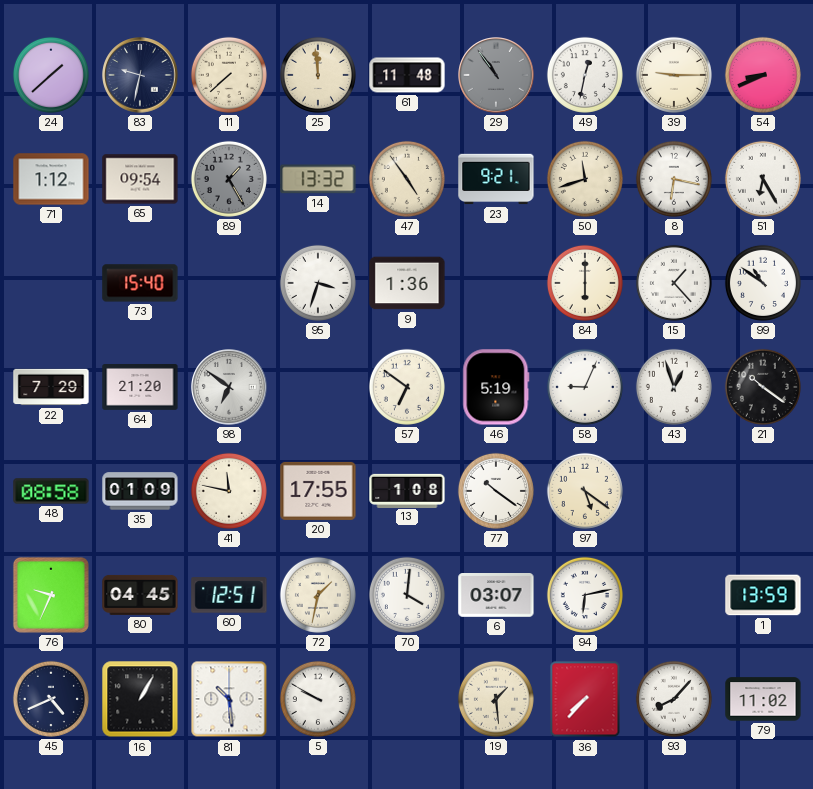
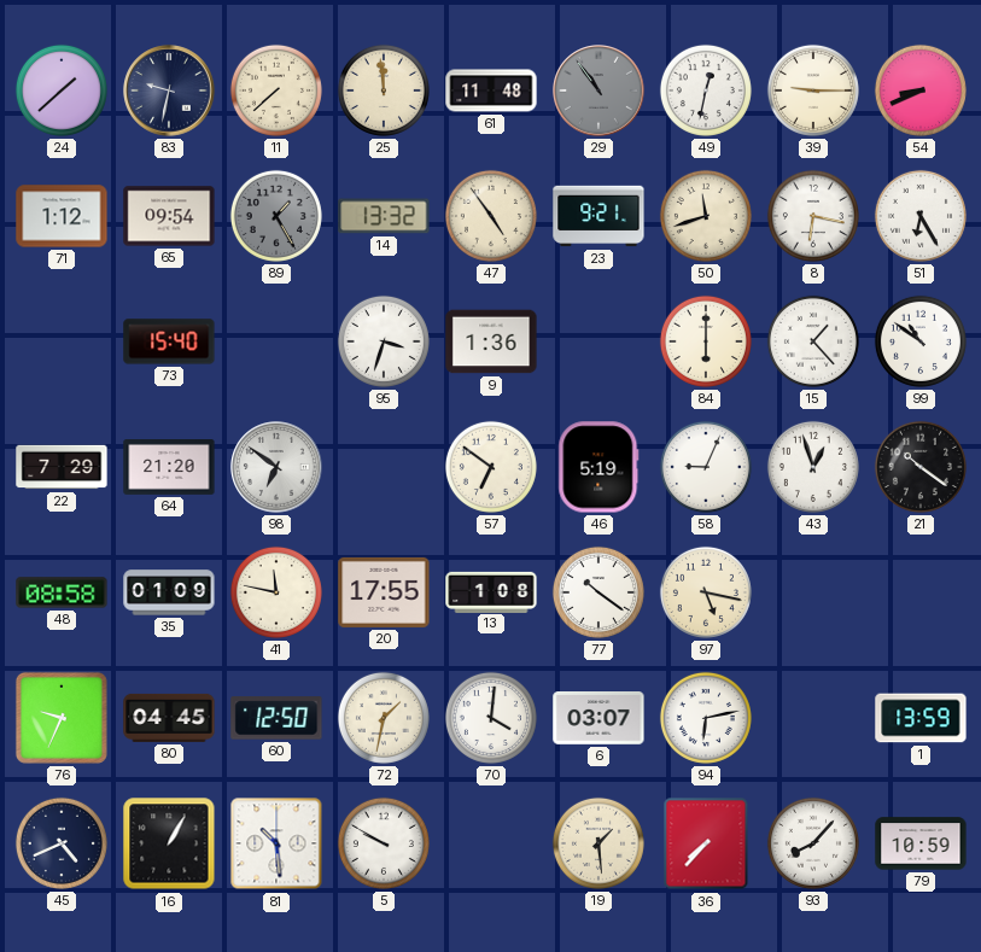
97: 5:21 -> 5:17
60: 12:51 -> 12:50
79: 11:02 -> 10:59
